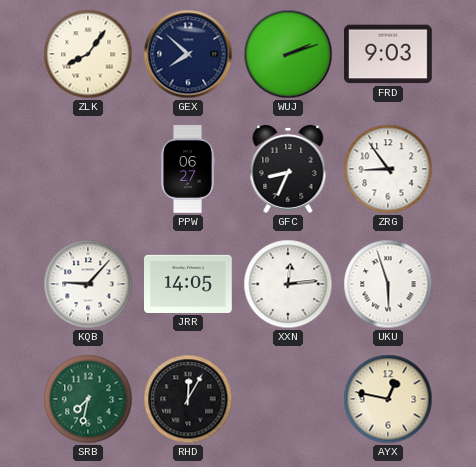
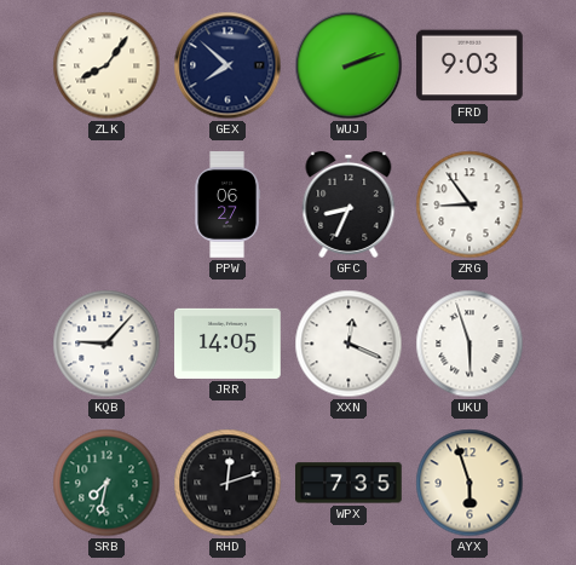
XXN: 12:14 -> 12:19
RHD: 12:05 -> 12:12
WPX: none -> 7:35
AYX: 12:47 -> 5:57
